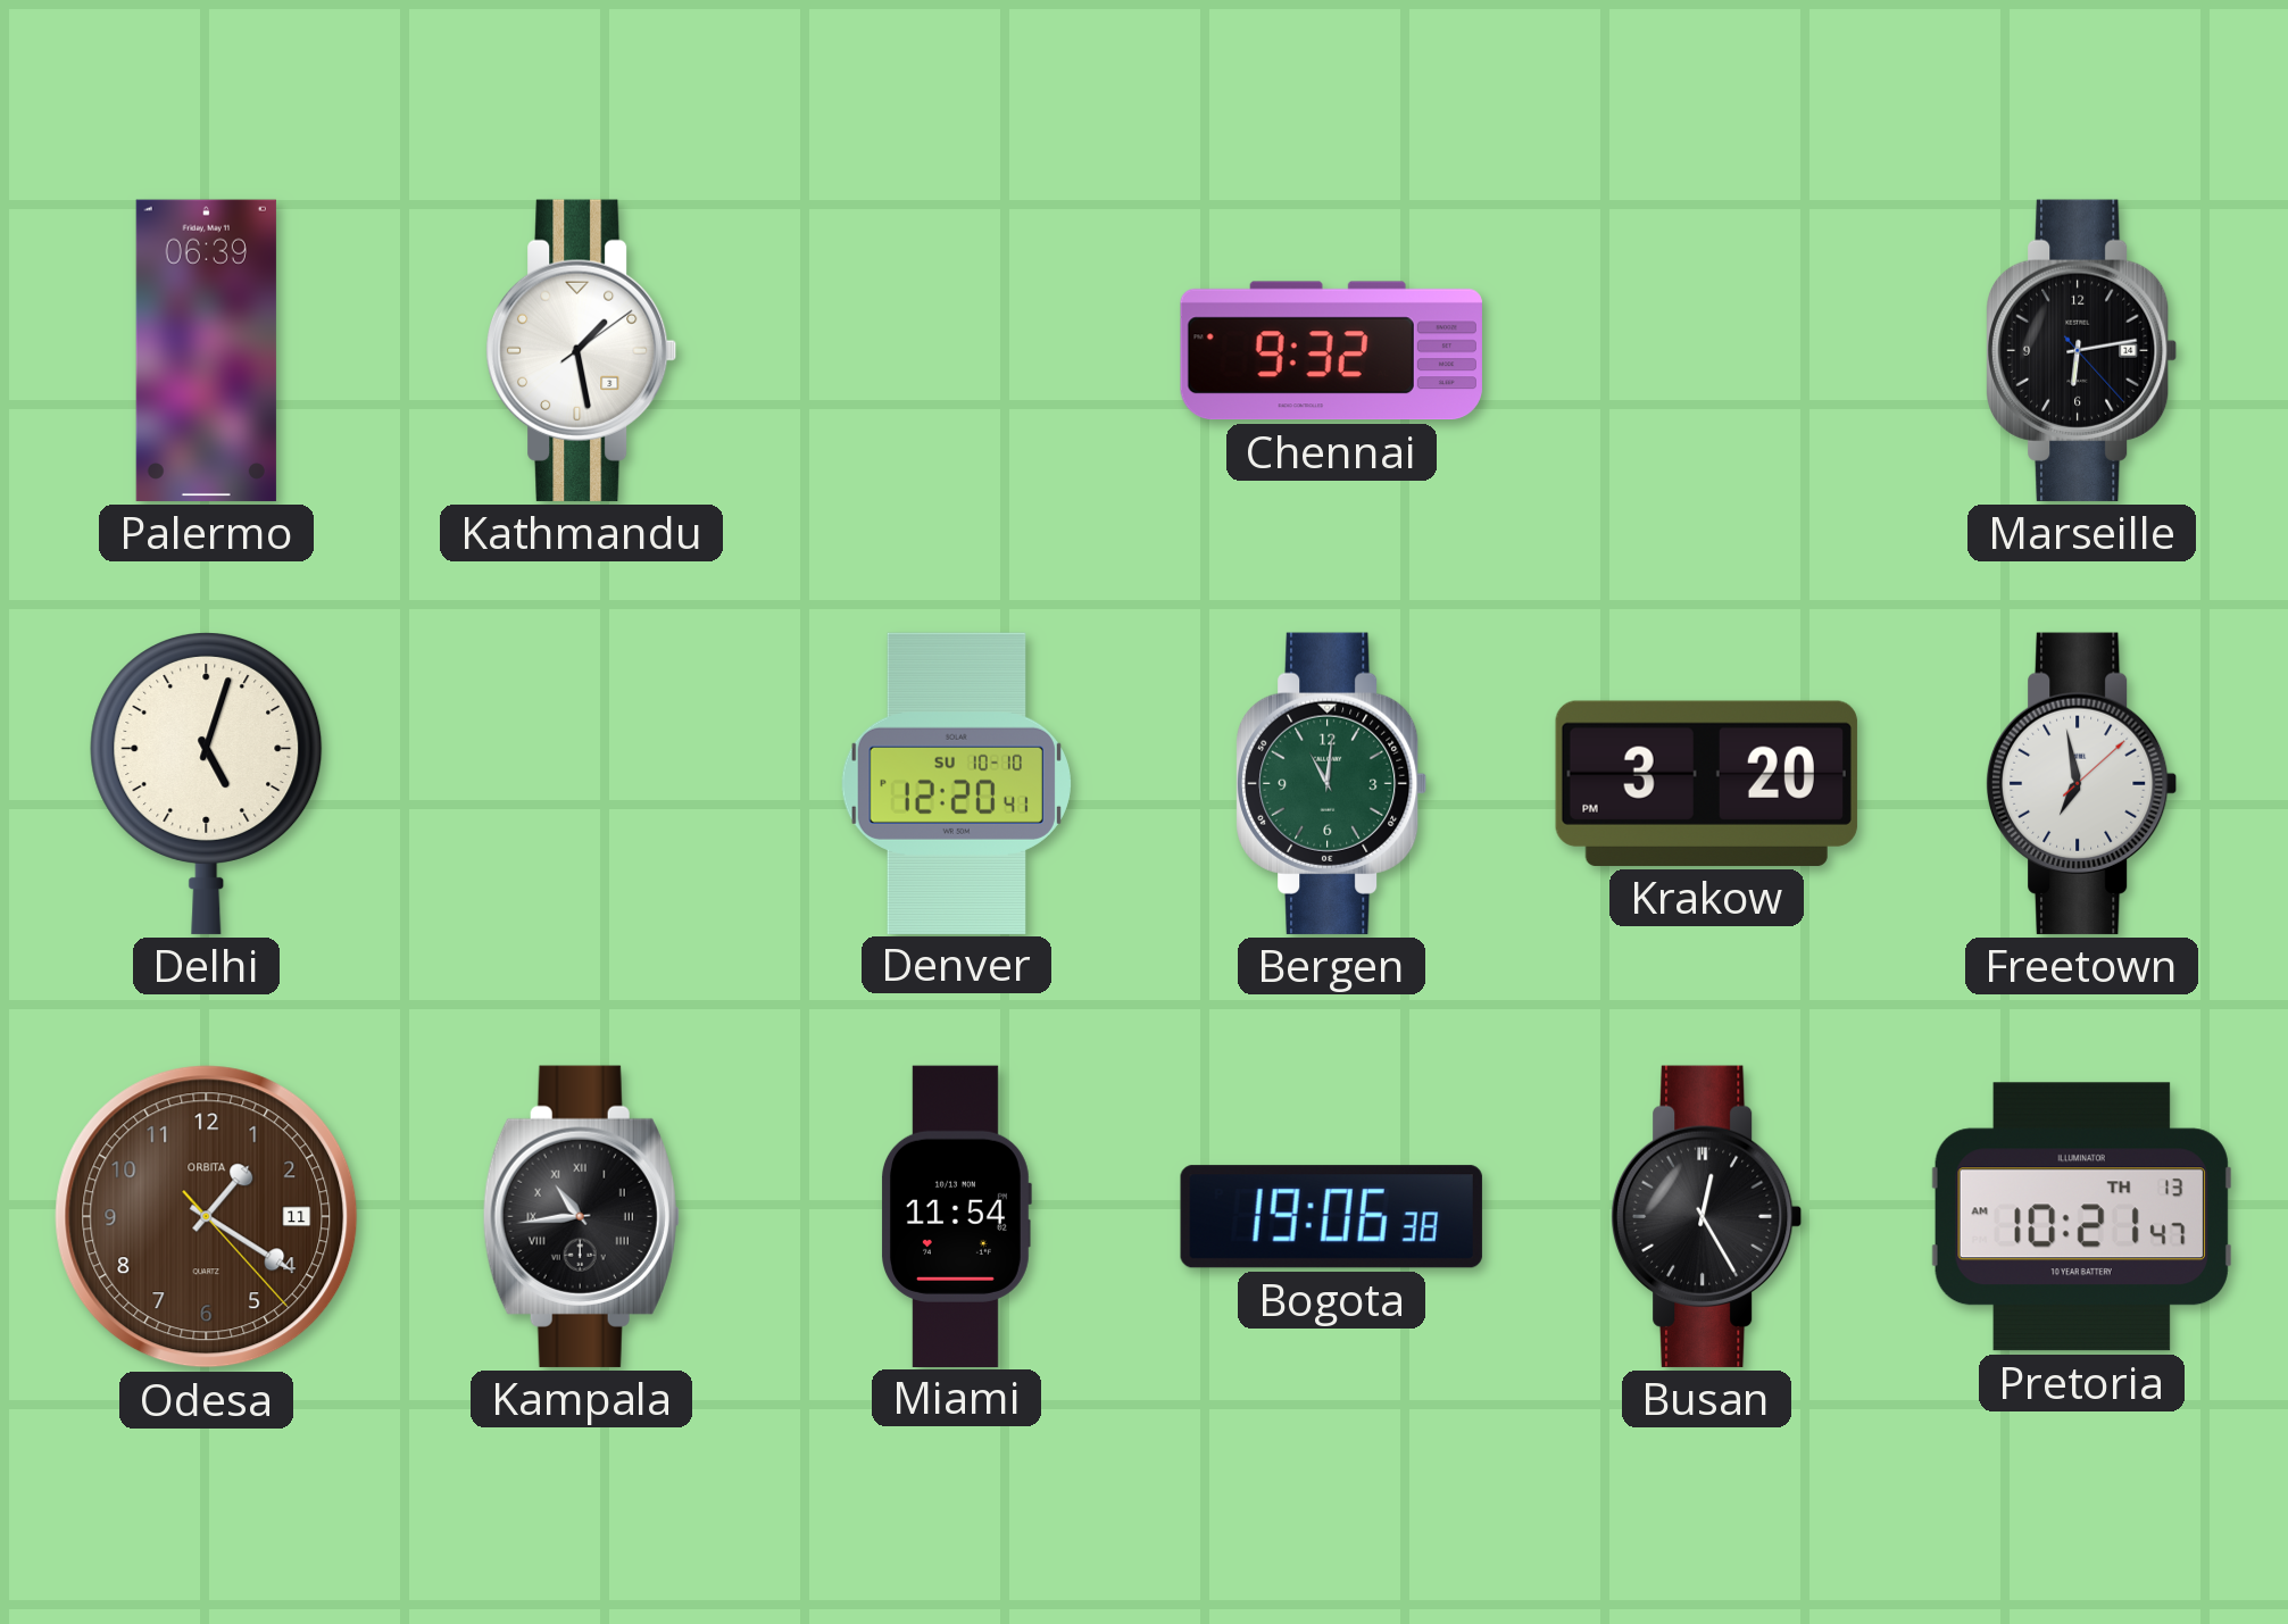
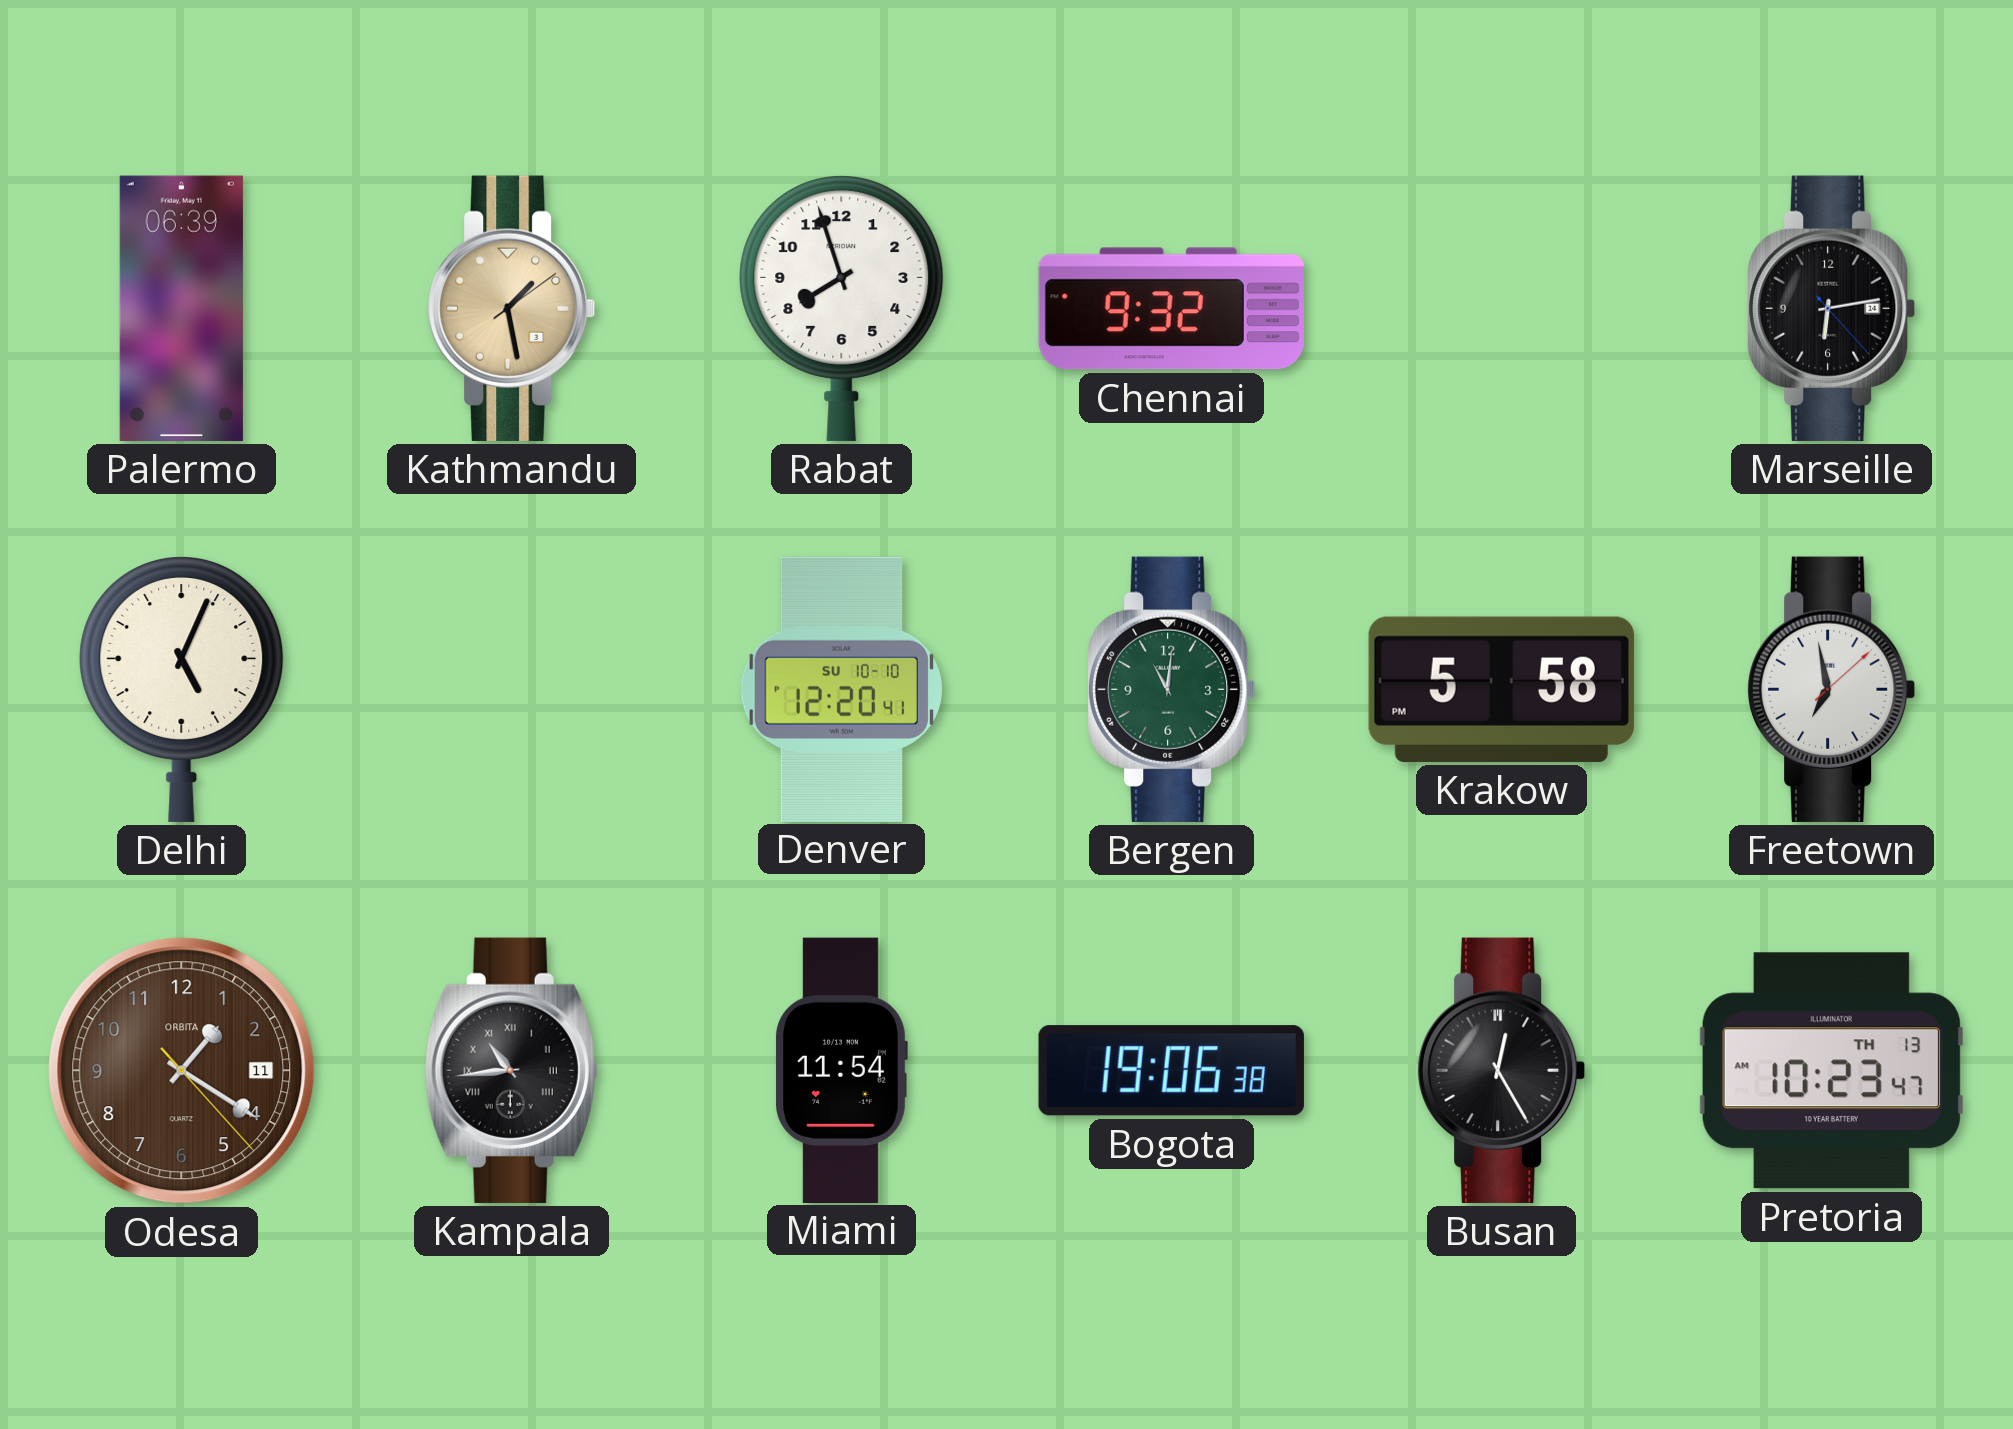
Kathmandu dial: white -> champagne
Rabat: none -> 7:57
Delhi: 5:03 -> 5:04
Krakow: 3:20 -> 5:58
Pretoria: 10:21 -> 10:23
